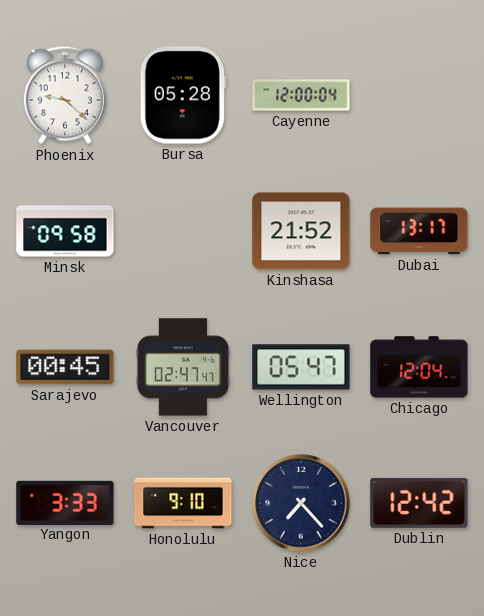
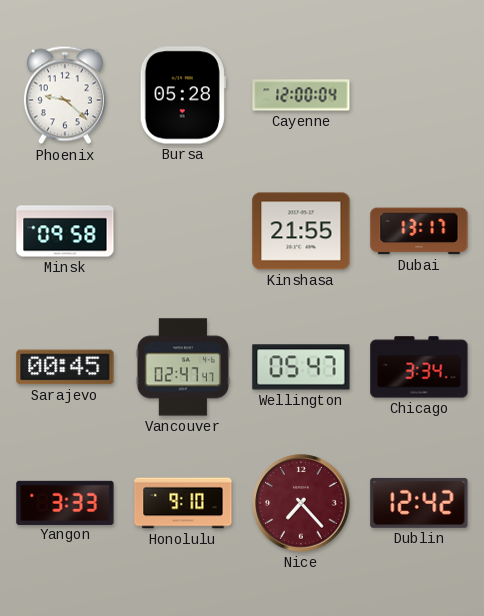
Kinshasa: 21:52 -> 21:55
Chicago: 12:04 -> 3:34
Nice dial: navy -> burgundy
